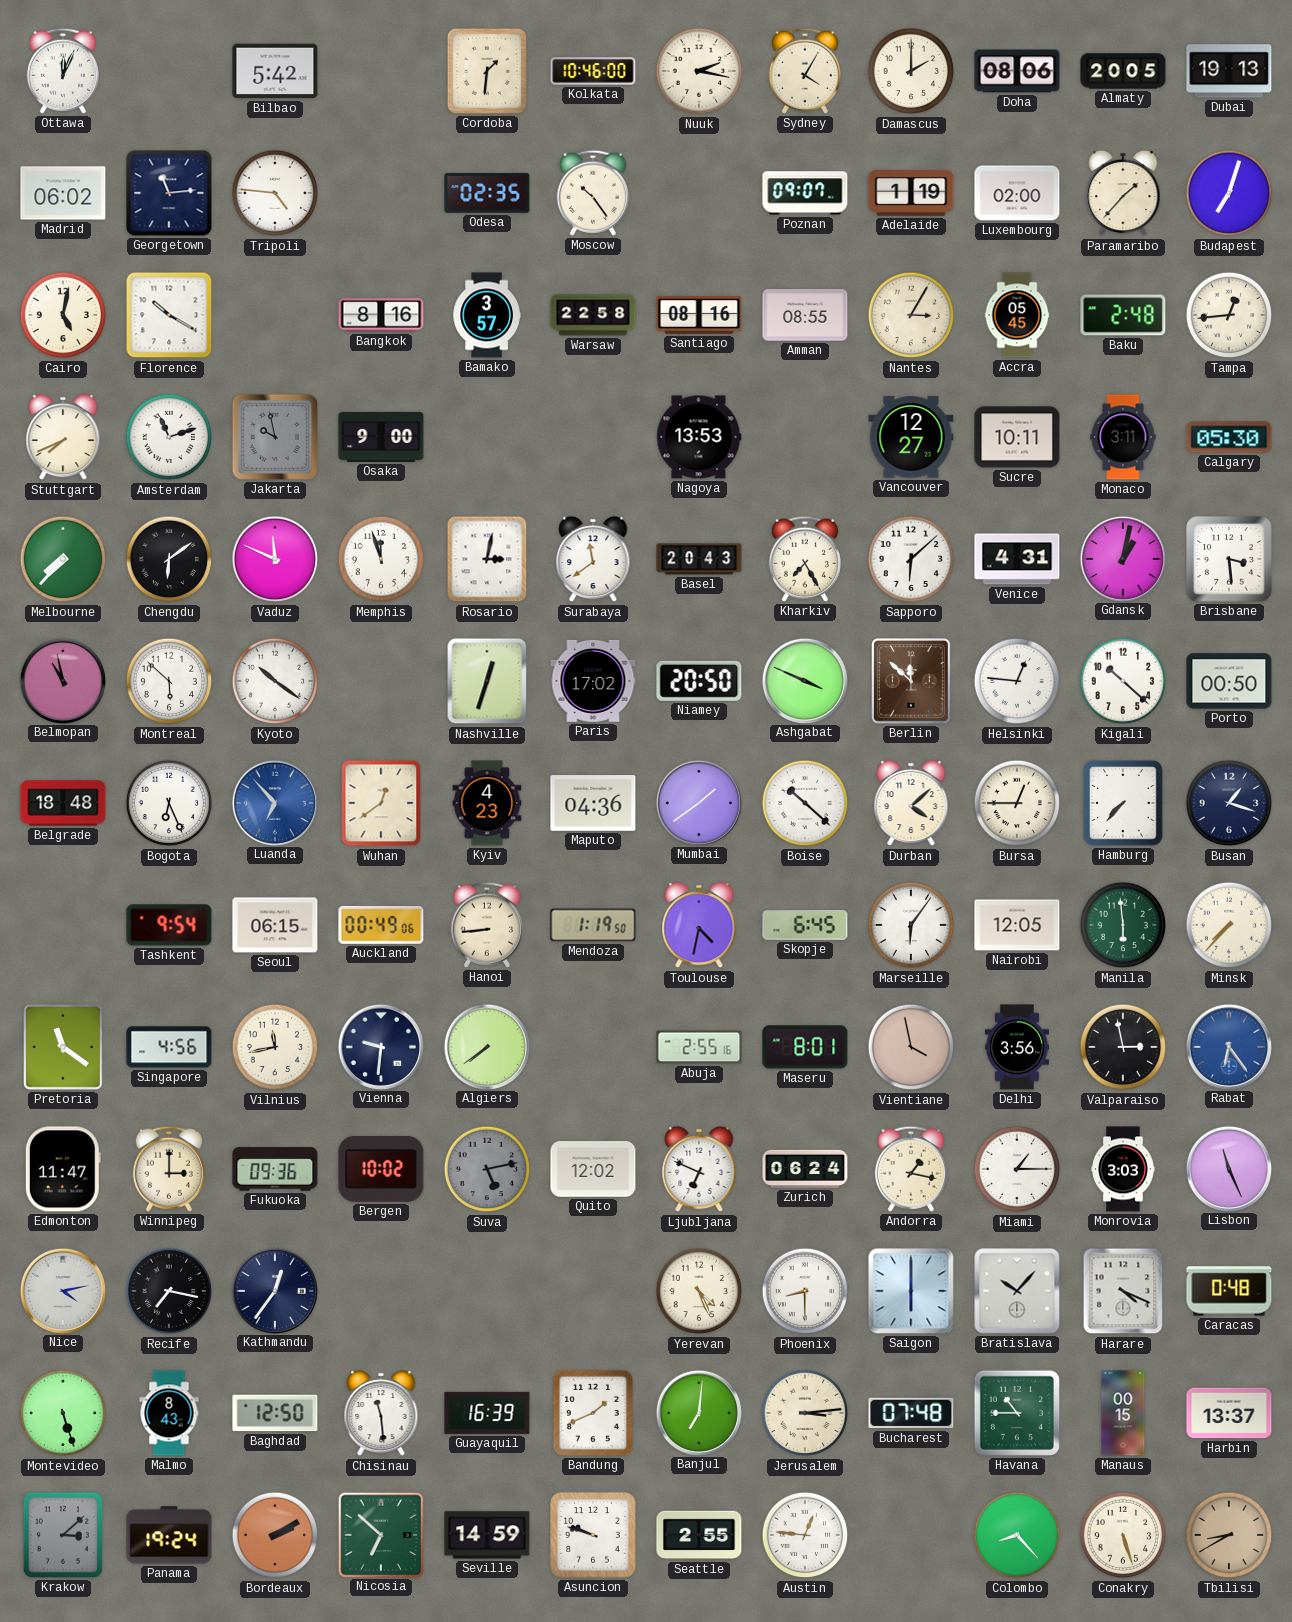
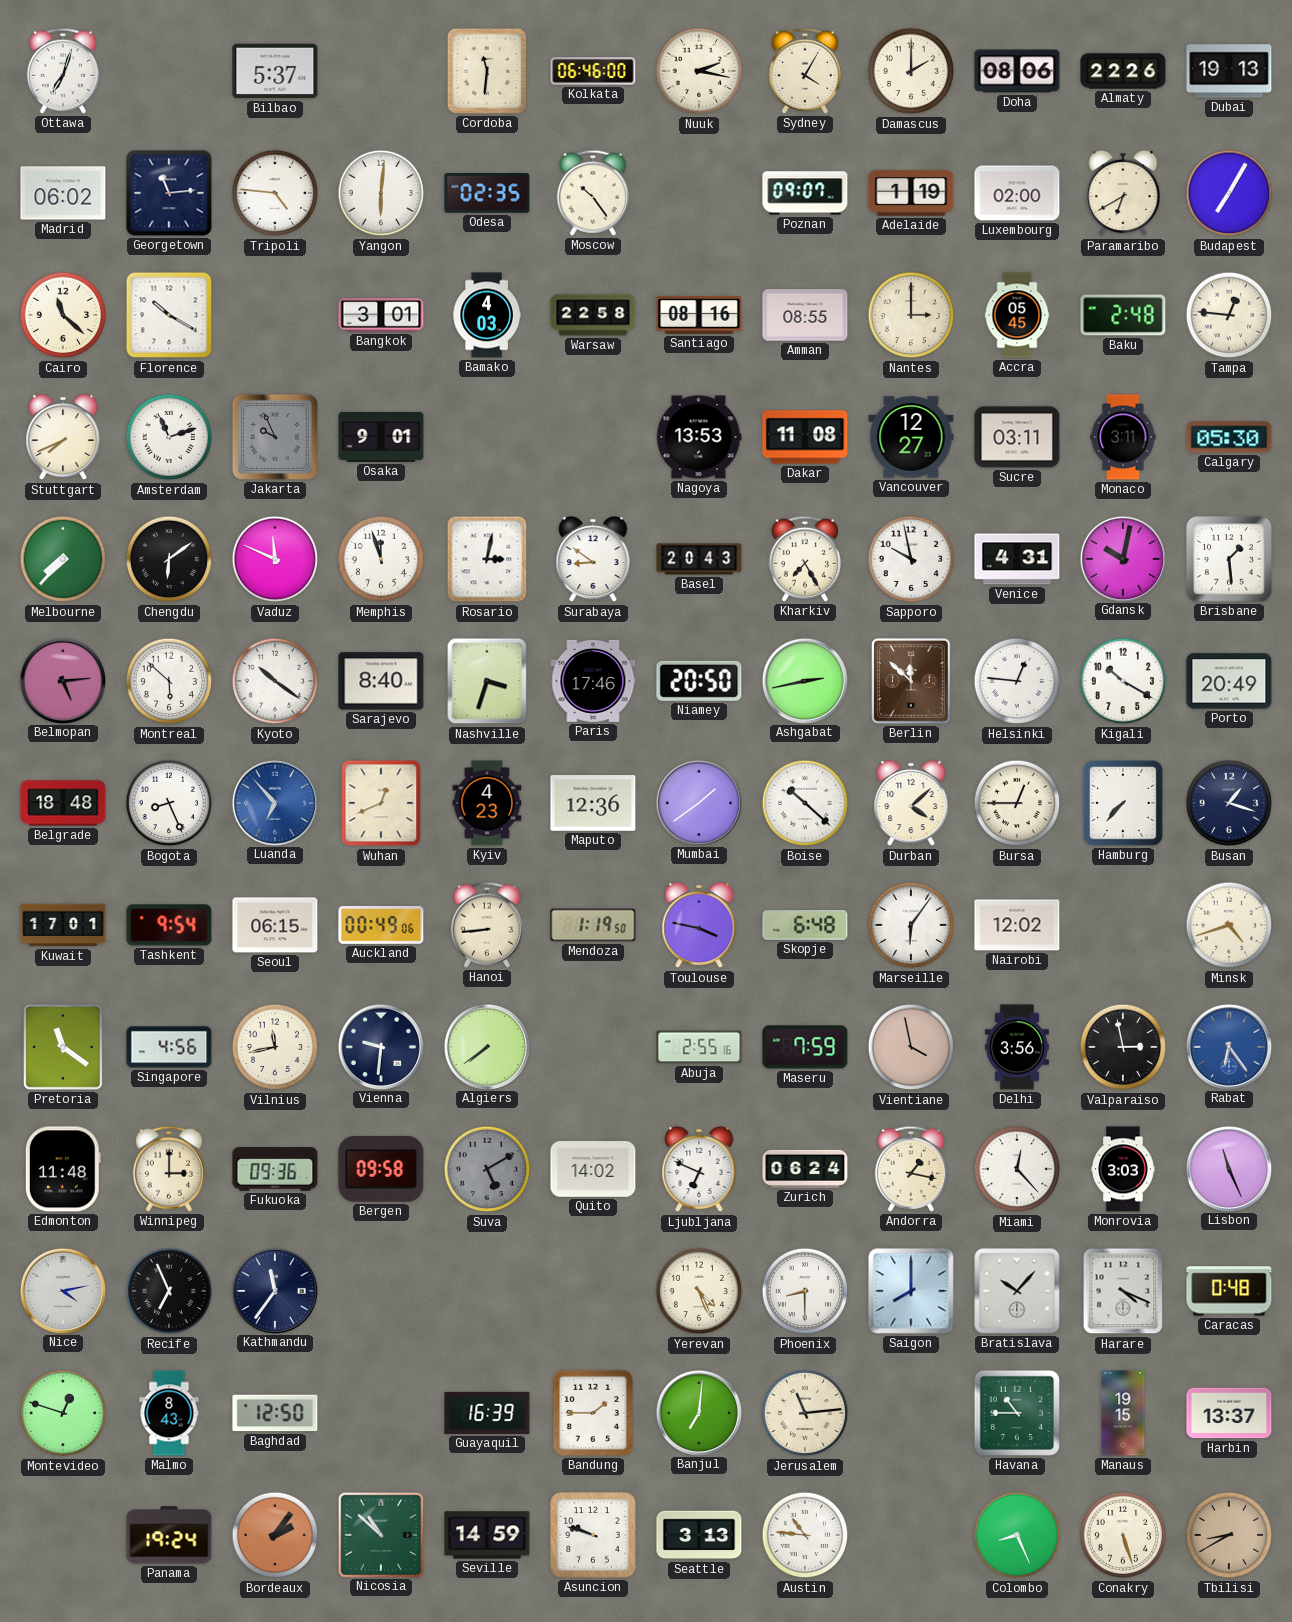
Ottawa: 12:04 -> 7:03
Bilbao: 5:42 -> 5:37
Cordoba: 1:31 -> 11:31
Kolkata: 10:46 -> 06:46
Almaty: 20:05 -> 22:26
Yangon: none -> 6:01
Paramaribo: 1:37 -> 6:40
Budapest: 7:03 -> 7:05
Cairo: 5:02 -> 11:22
Bangkok: 8:16 -> 3:01
Bamako: 3:57 -> 4:03
Nantes: 3:05 -> 3:00
Tampa: 12:44 -> 12:46
Jakarta: 9:58 -> 9:56
Osaka: 9:00 -> 9:01
Dakar: none -> 11:08
Sucre: 10:11 -> 03:11
Surabaya: 11:39 -> 8:51
Sapporo: 6:08 -> 9:58
Gdansk: 1:02 -> 10:02
Brisbane: 3:29 -> 1:29
Belmopan: 10:58 -> 5:14
Sarajevo: none -> 8:40
Nashville: 12:33 -> 3:33
Paris: 17:02 -> 17:46
Ashgabat: 3:49 -> 2:43
Kigali: 10:22 -> 10:20
Porto: 00:50 -> 20:49
Bogota: 6:26 -> 8:26
Wuhan: 12:39 -> 12:41
Maputo: 04:36 -> 12:36
Kuwait: none -> 17:01
Toulouse: 4:32 -> 3:47
Skopje: 6:45 -> 6:48
Nairobi: 12:05 -> 12:02
Manila: 5:59 -> none
Minsk: 7:37 -> 4:42
Maseru: 8:01 -> 7:59
Edmonton: 11:47 -> 11:48
Bergen: 10:02 -> 09:58
Suva: 5:13 -> 5:10
Quito: 12:02 -> 14:02
Miami: 1:15 -> 12:23
Recife: 7:17 -> 6:56
Kathmandu: 12:36 -> 11:36
Saigon: 6:00 -> 8:00
Montevideo: 5:27 -> 12:48
Chisinau: 11:29 -> none
Bandung: 1:41 -> 1:45
Jerusalem: 3:14 -> 11:14
Bucharest: 07:48 -> none
Manaus: 00:15 -> 19:15
Krakow: 3:08 -> none
Bordeaux: 2:10 -> 2:06
Nicosia: 6:52 -> 10:52
Seattle: 2:55 -> 3:13
Austin: 12:46 -> 10:46
Colombo: 8:23 -> 8:26
